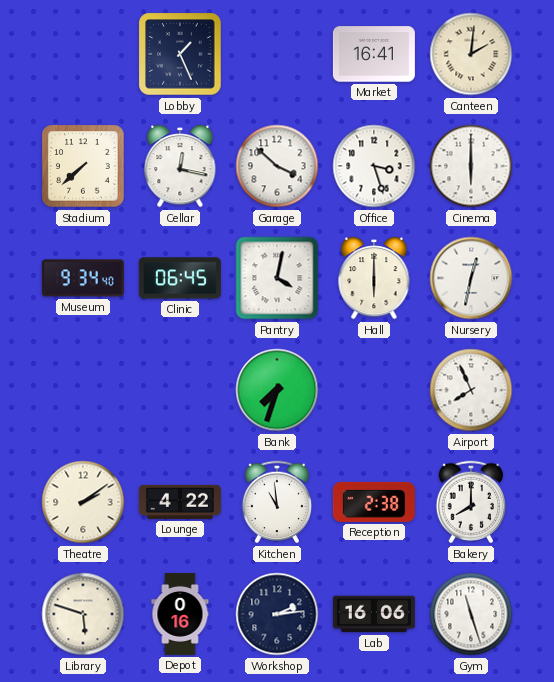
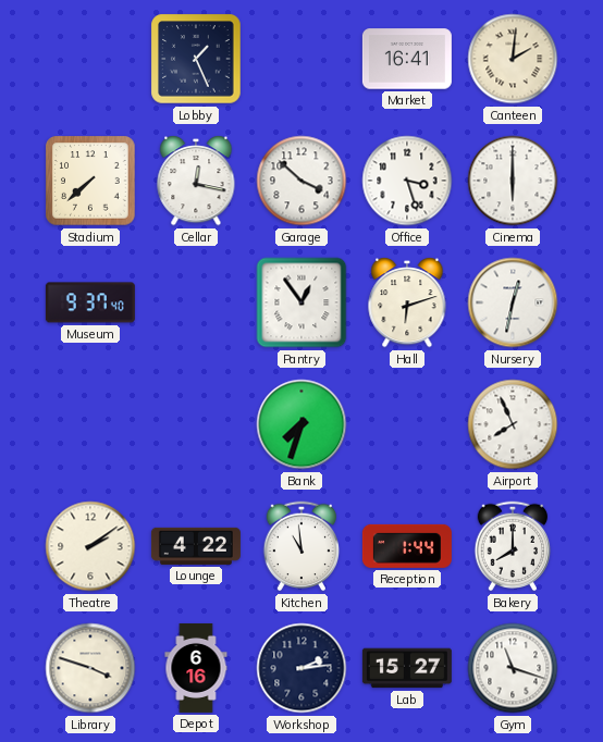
Museum: 9:34 -> 9:37
Clinic: 06:45 -> none
Pantry: 4:02 -> 12:54
Hall: 6:00 -> 6:12
Reception: 2:38 -> 1:44
Library: 5:48 -> 3:48
Depot: 0:16 -> 6:16
Lab: 16:06 -> 15:27
Gym: 11:27 -> 11:18
